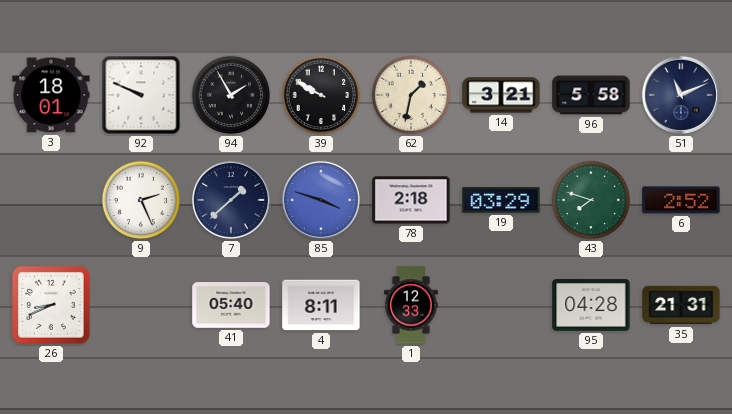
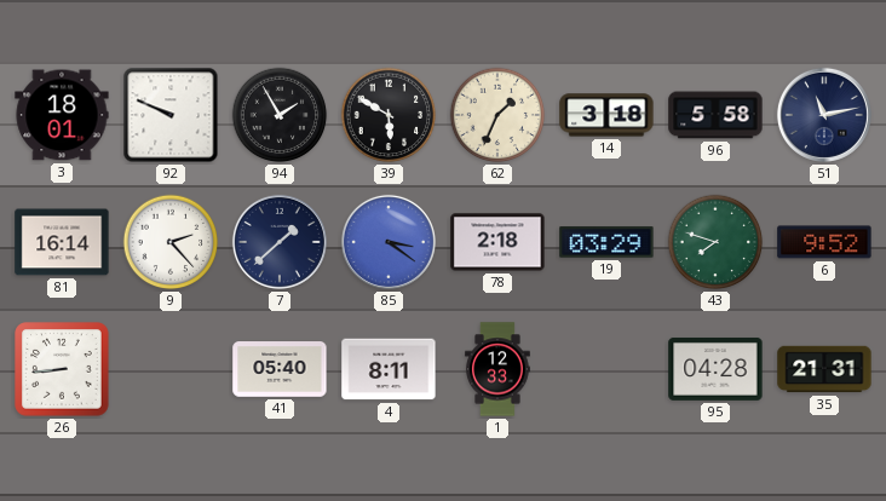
39: 9:50 -> 5:50
62: 1:32 -> 1:34
14: 3:21 -> 3:18
51: 11:11 -> 11:13
81: none -> 16:14
9: 2:26 -> 2:23
85: 3:48 -> 3:21
6: 2:52 -> 9:52
26: 8:41 -> 8:44
